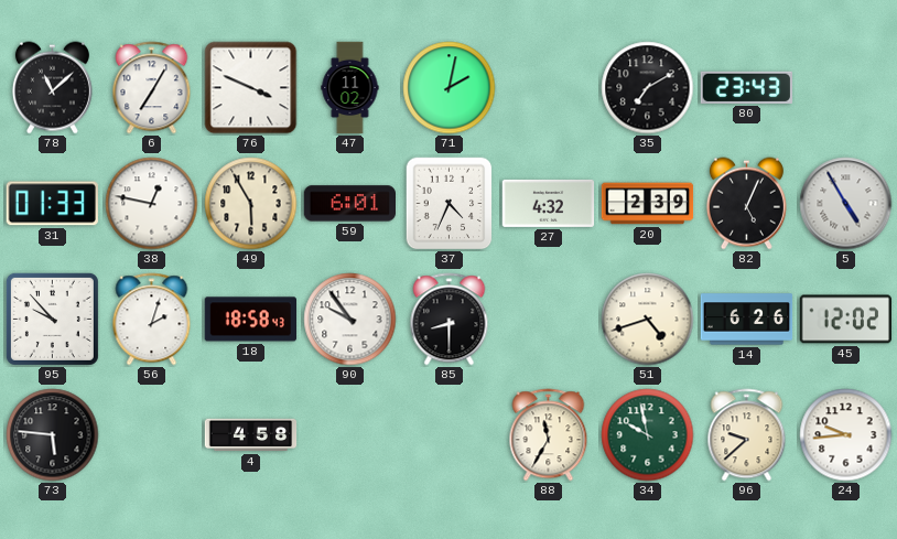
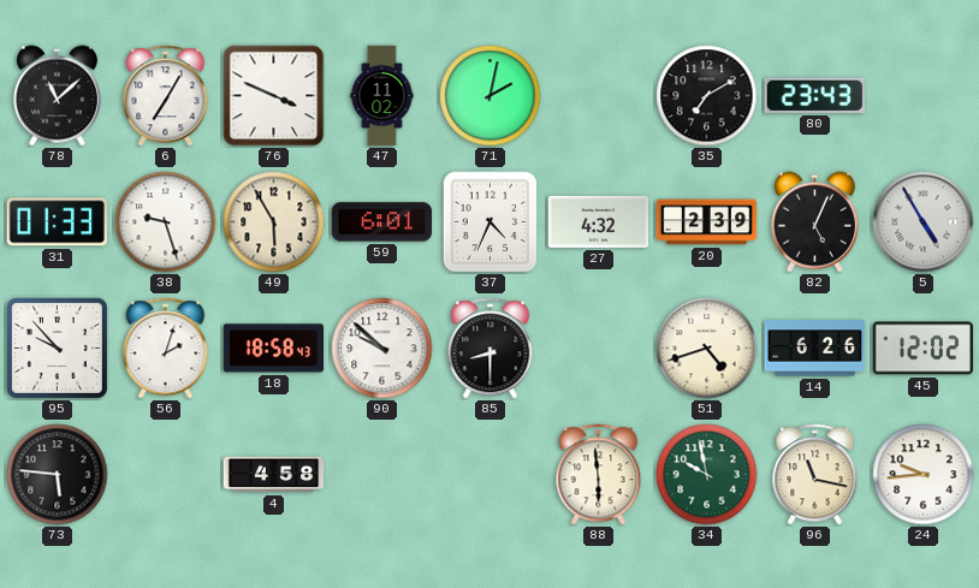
38: 12:47 -> 9:27
90: 9:54 -> 9:52
88: 11:35 -> 5:59
96: 9:38 -> 11:17
